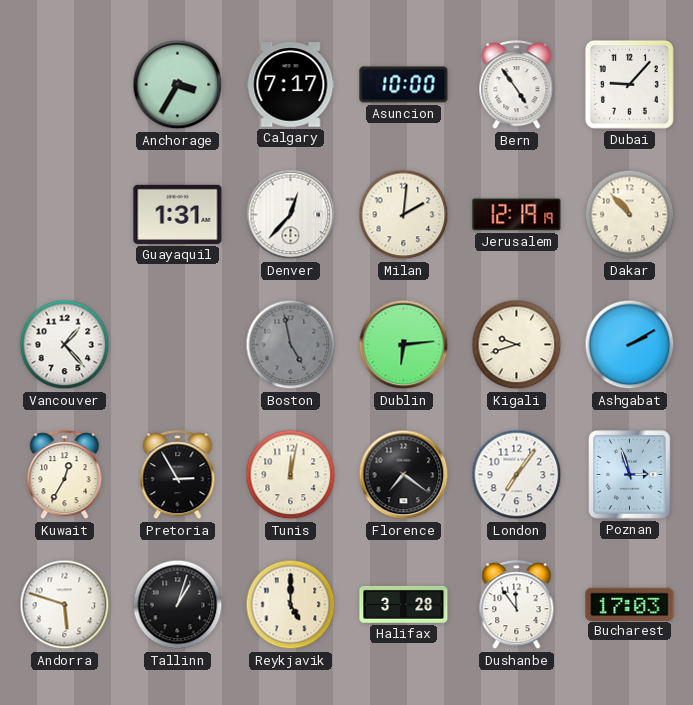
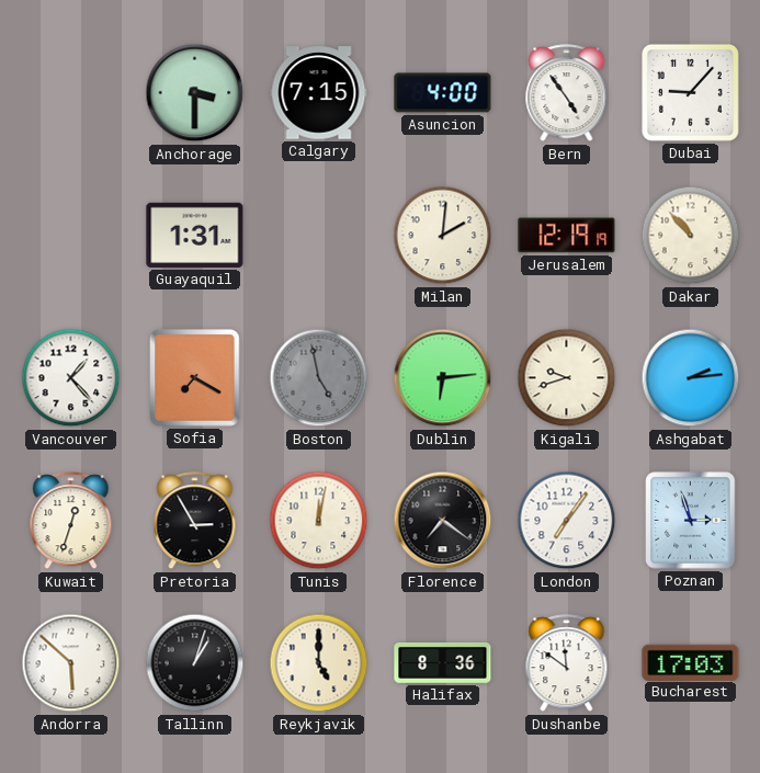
Anchorage: 3:35 -> 3:30
Calgary: 7:17 -> 7:15
Asuncion: 10:00 -> 4:00
Denver: 12:37 -> none
Sofia: none -> 7:20
Ashgabat: 2:10 -> 2:14
Kuwait: 12:35 -> 12:33
Andorra: 5:48 -> 5:52
Halifax: 3:28 -> 8:36
Dushanbe: 11:54 -> 11:51
